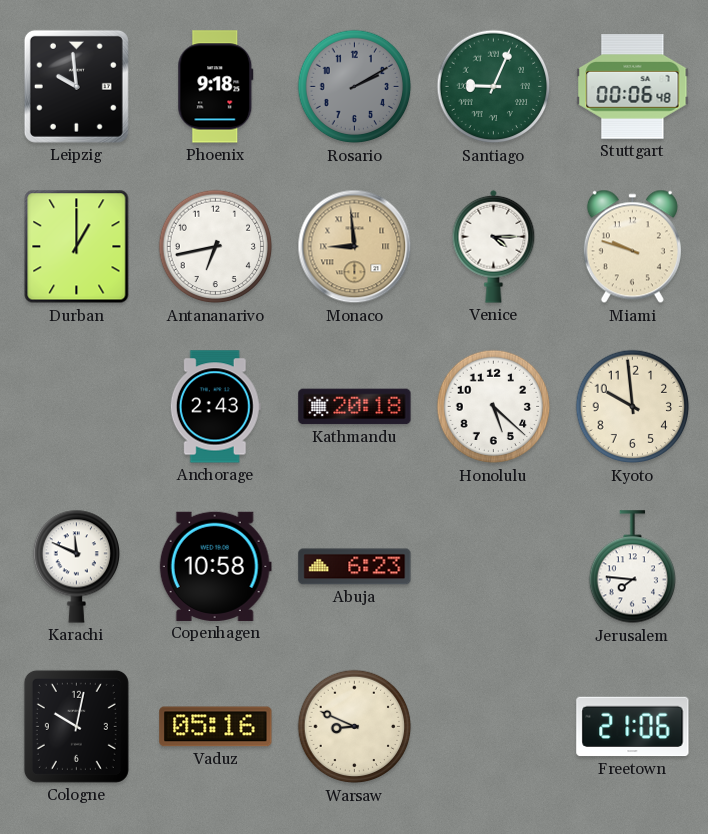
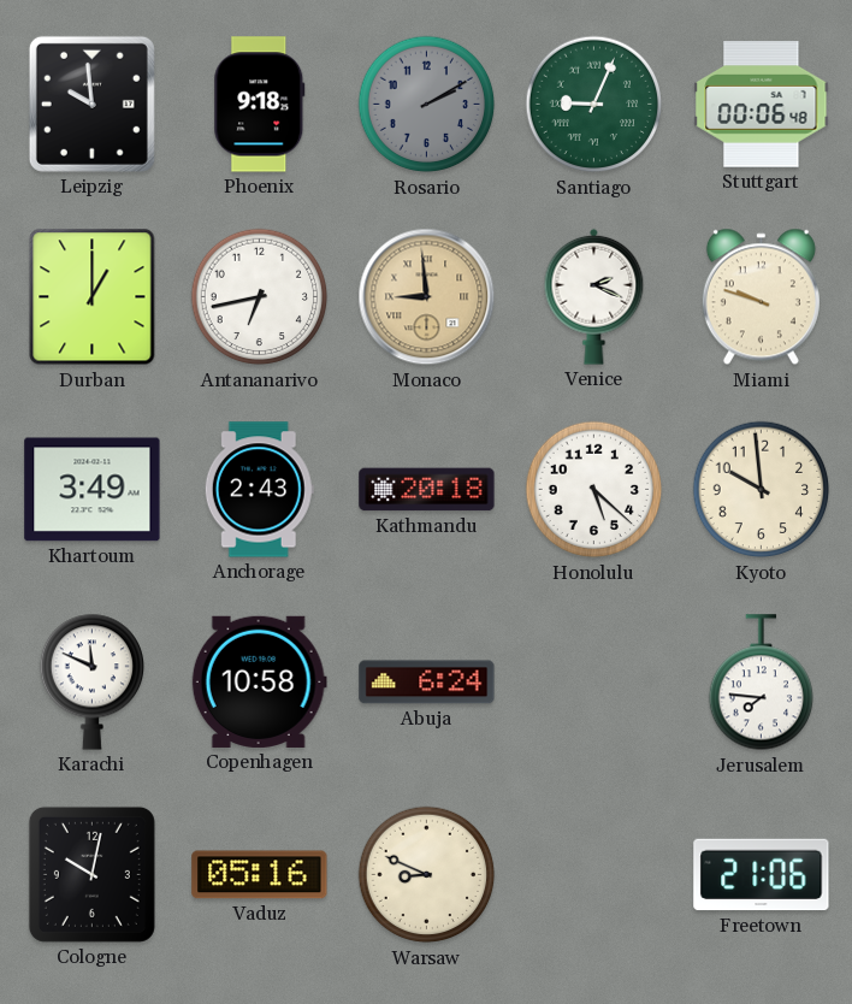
Venice: 4:15 -> 2:19
Khartoum: none -> 3:49
Abuja: 6:23 -> 6:24
